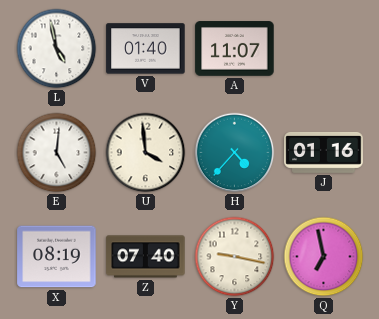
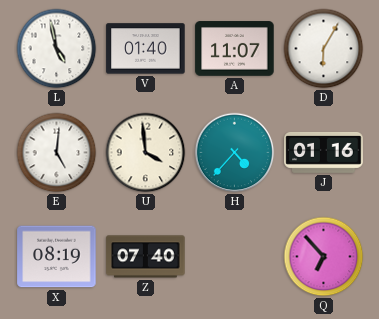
D: none -> 6:05
Y: 9:17 -> none
Q: 6:58 -> 6:53
